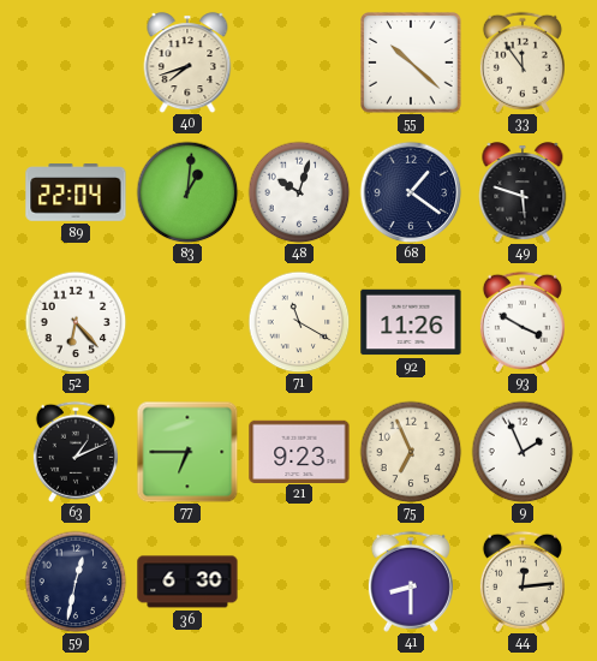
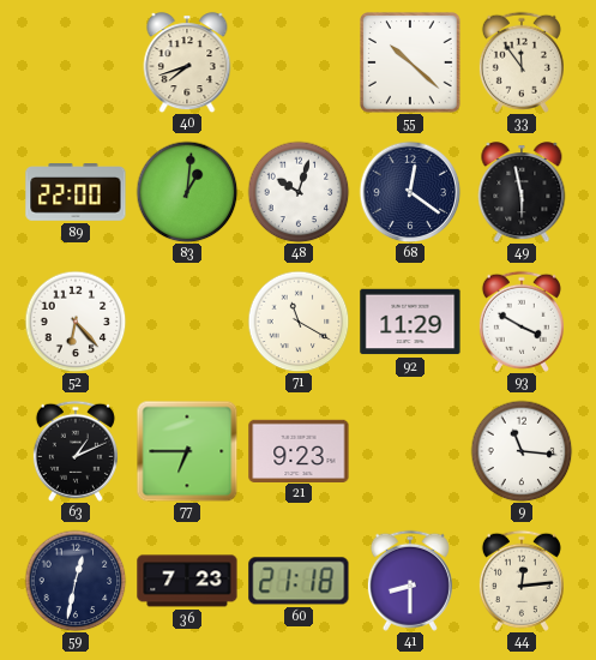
89: 22:04 -> 22:00
68: 1:21 -> 12:21
49: 5:48 -> 5:58
92: 11:26 -> 11:29
75: 6:56 -> none
9: 1:56 -> 11:16
36: 6:30 -> 7:23
60: none -> 21:18
